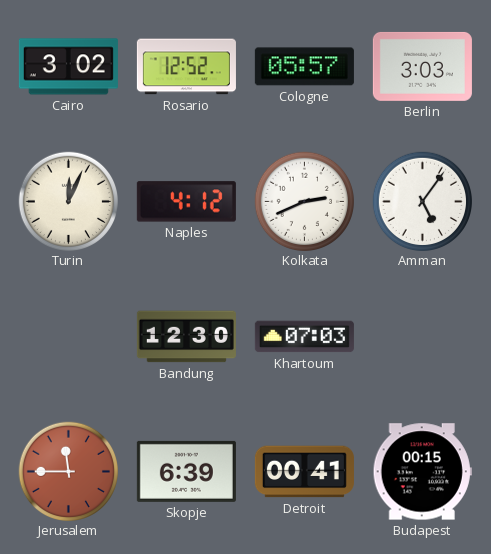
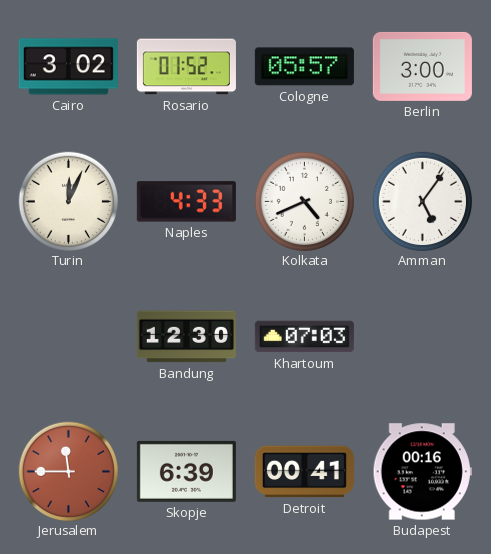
Rosario: 12:52 -> 01:52
Berlin: 3:03 -> 3:00
Naples: 4:12 -> 4:33
Kolkata: 2:41 -> 4:41
Budapest: 00:15 -> 00:16
